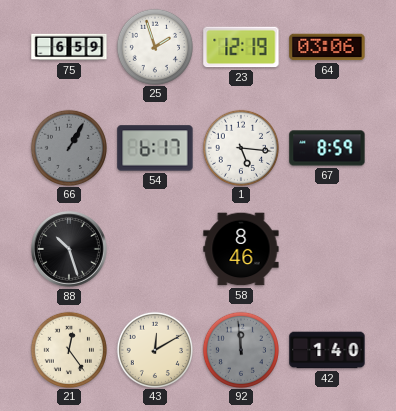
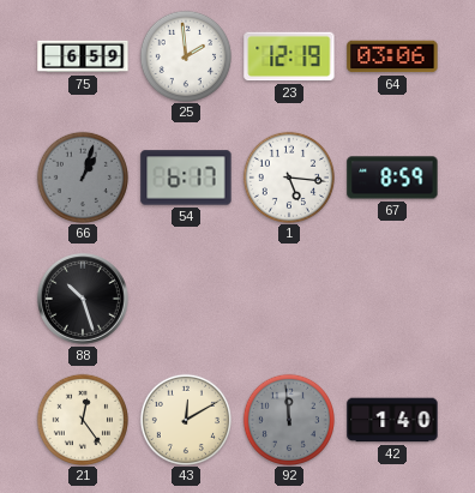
25: 1:57 -> 1:59
66: 1:05 -> 1:03
58: 8:46 -> none
